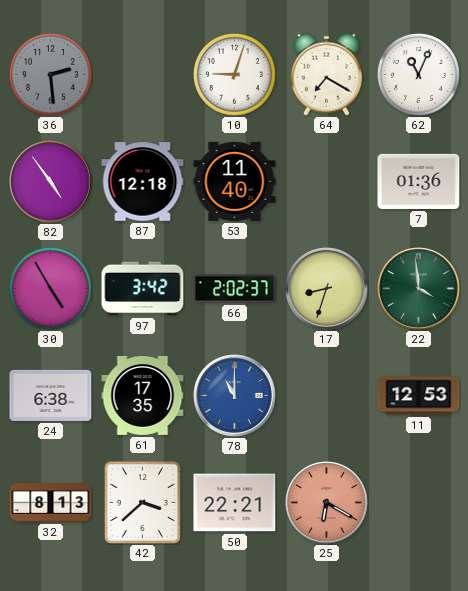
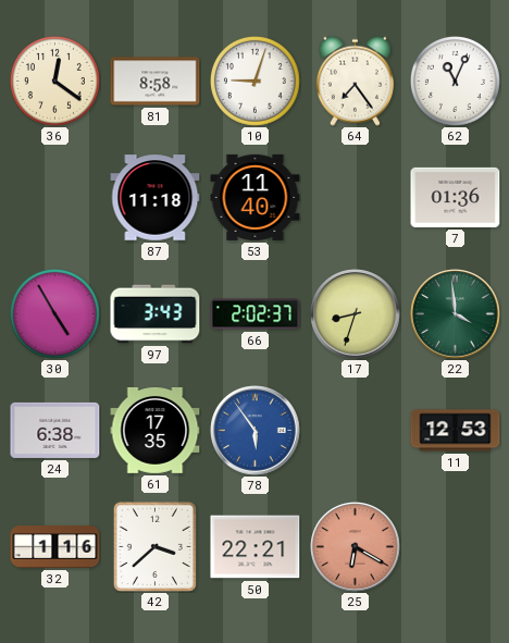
36: 2:29 -> 12:21
36 dial: grey -> cream
81: none -> 8:58
64: 7:20 -> 7:24
82: 4:54 -> none
87: 12:18 -> 11:18
97: 3:42 -> 3:43
78: 11:00 -> 5:54
32: 8:13 -> 1:16
